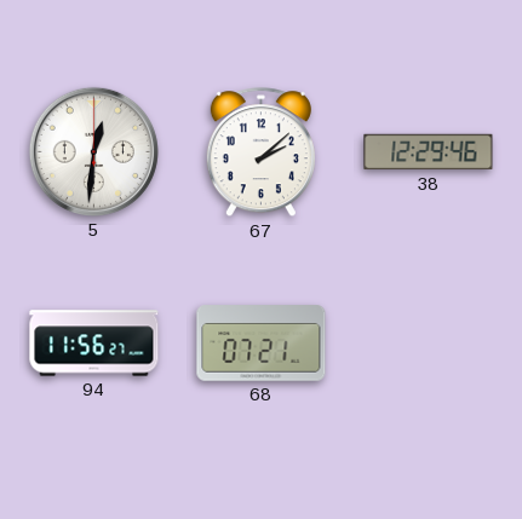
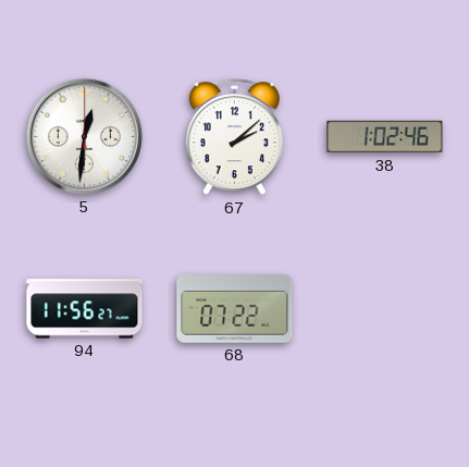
38: 12:29 -> 1:02
68: 07:21 -> 07:22
